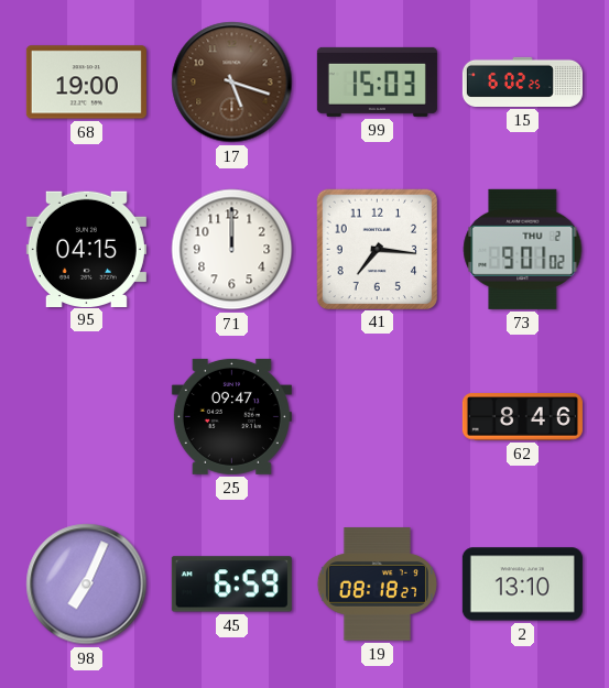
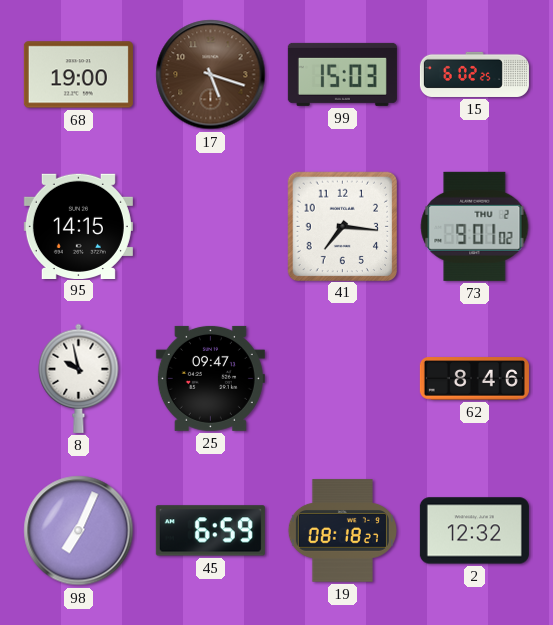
95: 04:15 -> 14:15
71: 12:00 -> none
8: none -> 9:58
2: 13:10 -> 12:32
